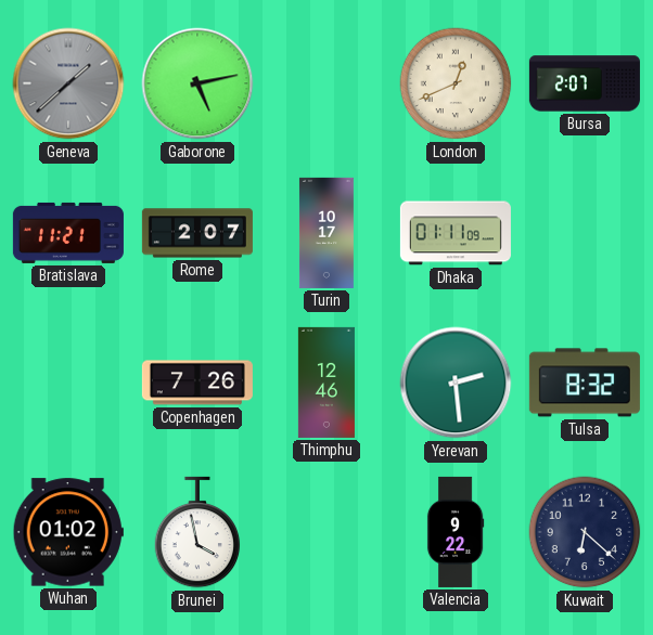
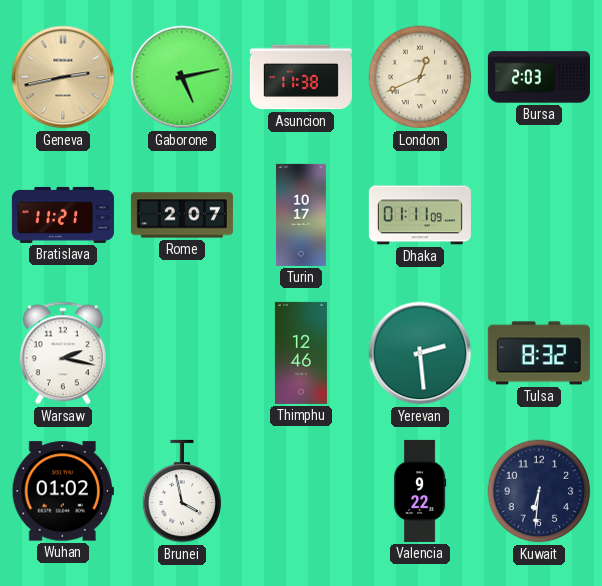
Geneva: 1:38 -> 2:43
Geneva dial: grey -> champagne
Asuncion: none -> 11:38
Bursa: 2:07 -> 2:03
Warsaw: none -> 2:17
Copenhagen: 7:26 -> none
Kuwait: 6:22 -> 6:31
